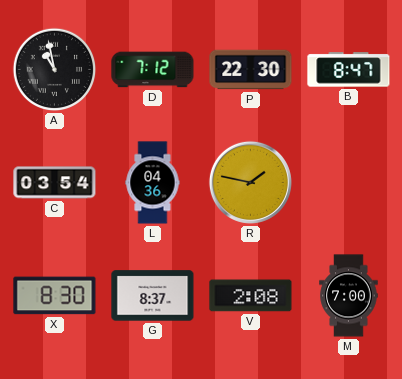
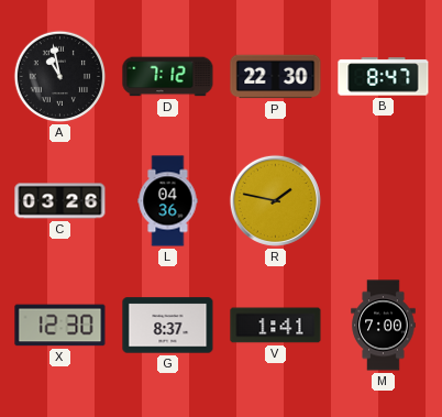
C: 03:54 -> 03:26
X: 8:30 -> 12:30
V: 2:08 -> 1:41
